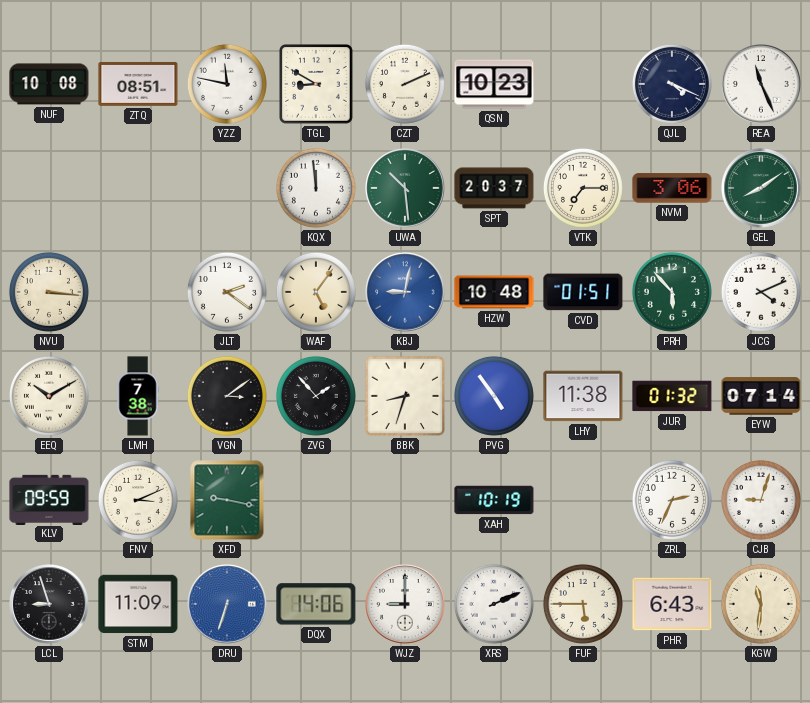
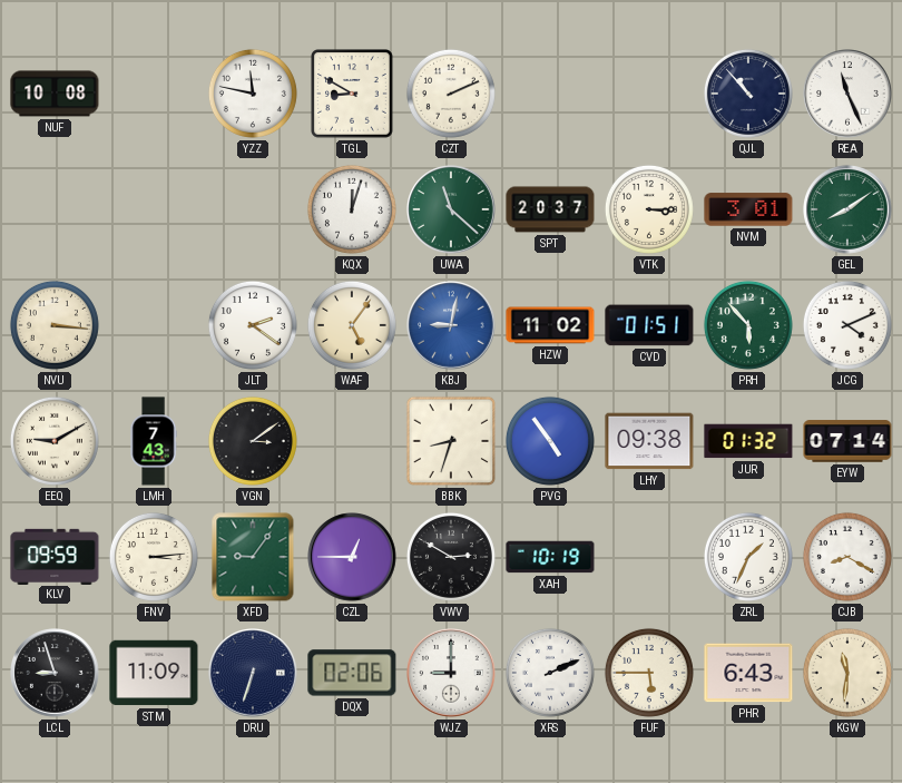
ZTQ: 08:51 -> none
QSN: 10:23 -> none
QJL: 4:19 -> 10:53
KQX: 11:59 -> 12:03
UWA: 10:29 -> 11:22
VTK: 7:15 -> 3:15
NVM: 3:06 -> 3:01
HZW: 10:48 -> 11:02
EEQ: 10:10 -> 9:10
LMH: 7:38 -> 7:43
ZVG: 1:53 -> none
LHY: 11:38 -> 09:38
FNV: 3:11 -> 3:14
XFD: 9:17 -> 9:06
CZL: none -> 12:45
VWV: none -> 2:50
ZRL: 2:34 -> 1:34
CJB: 9:03 -> 8:20
DRU dial: blue -> navy
DQX: 14:06 -> 02:06
